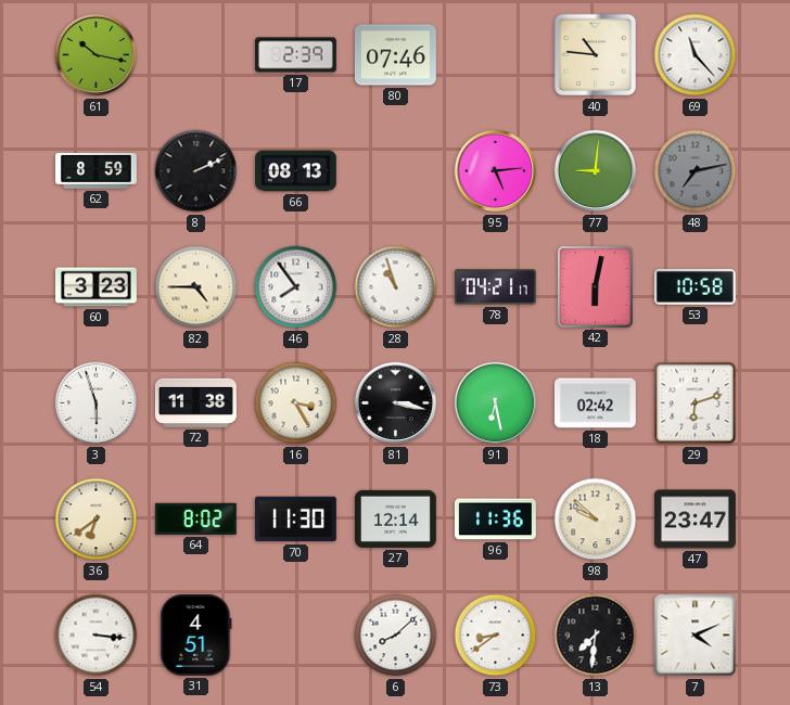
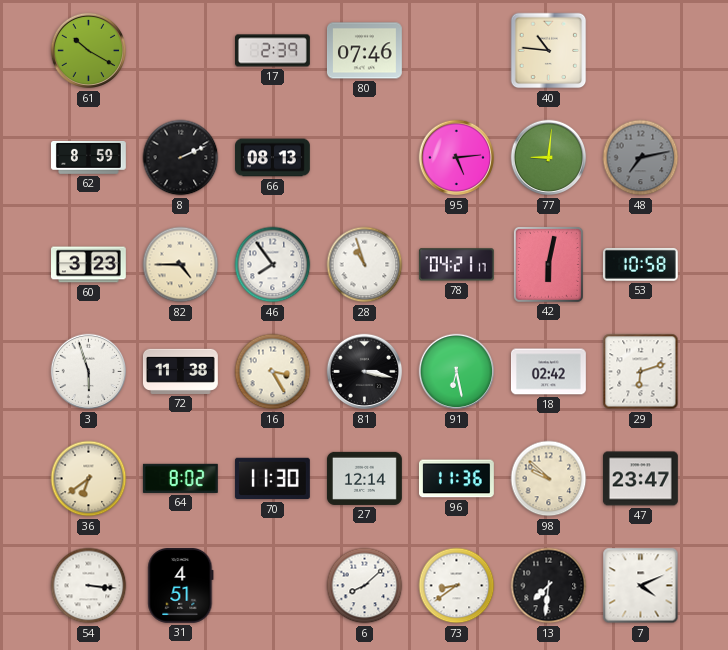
61: 10:17 -> 10:20
69: 11:23 -> none
